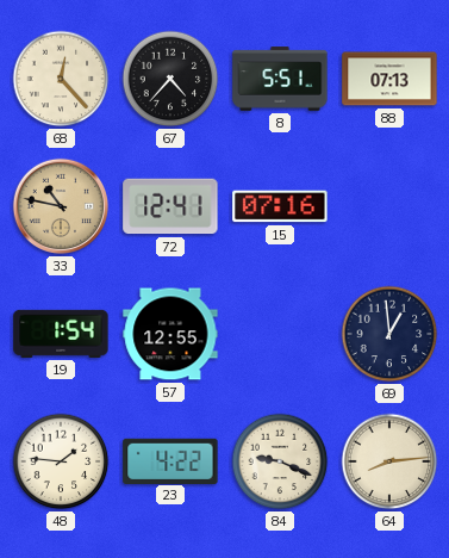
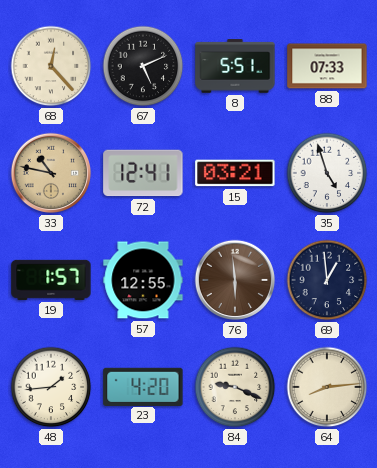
67: 4:37 -> 5:11
88: 07:13 -> 07:33
15: 07:16 -> 03:21
35: none -> 4:57
19: 1:54 -> 1:57
76: none -> 5:59
48: 1:46 -> 1:44
23: 4:22 -> 4:20
